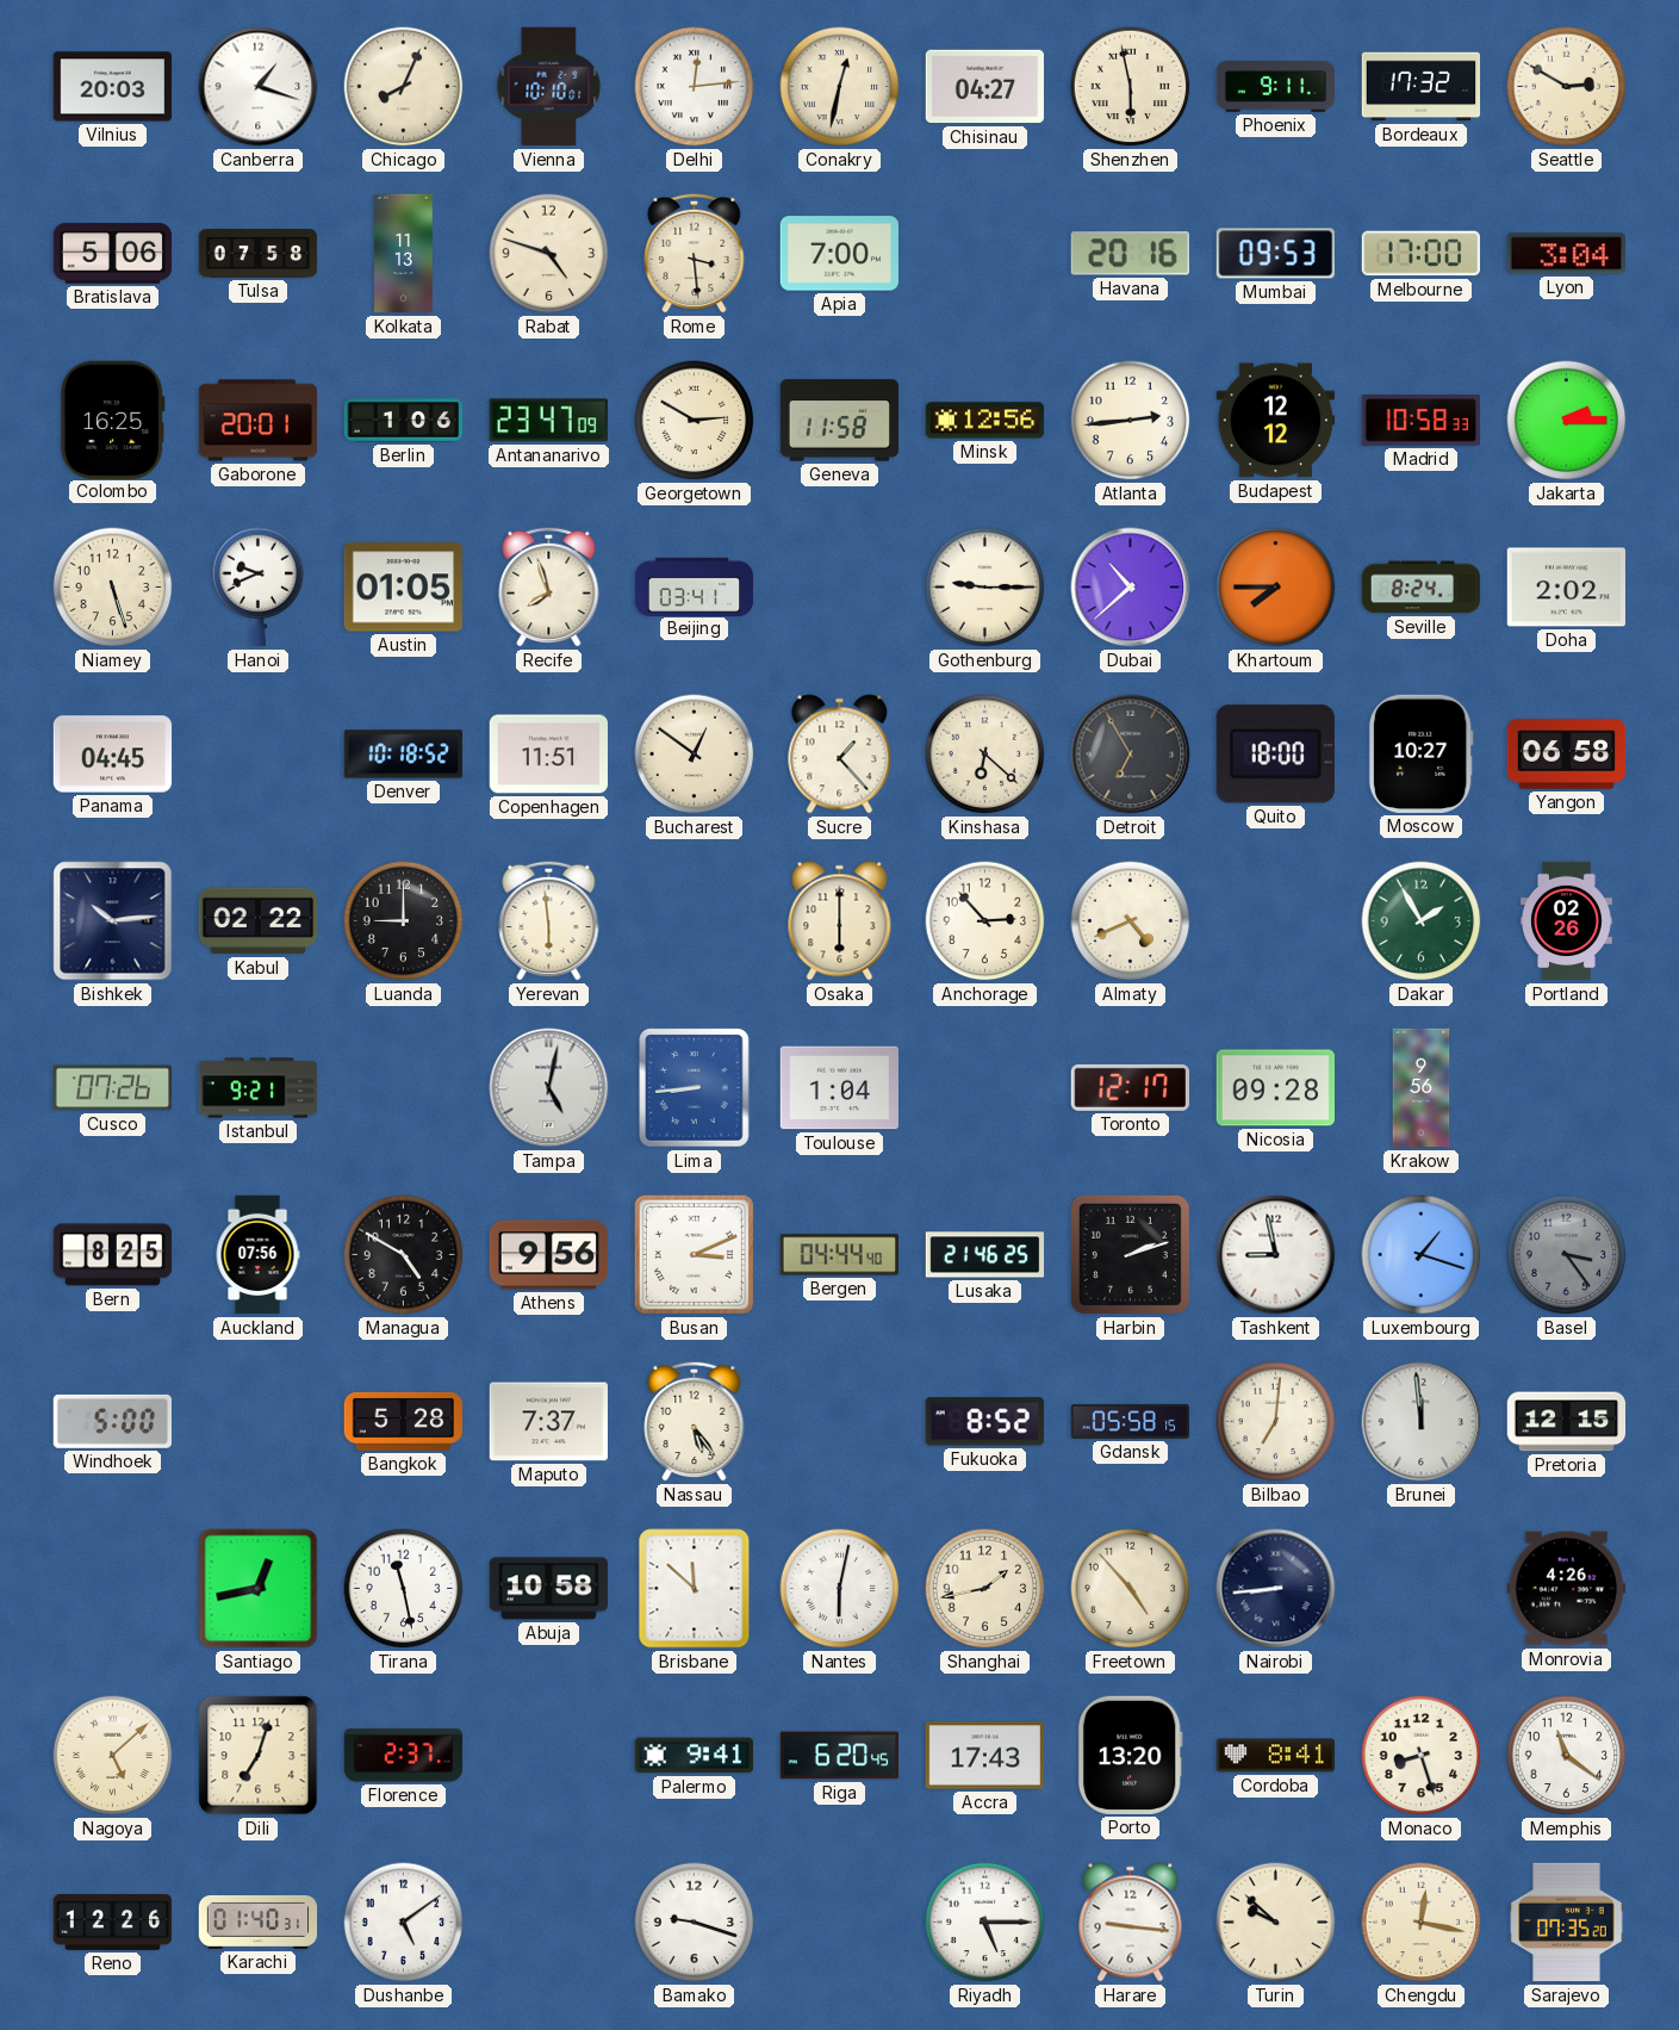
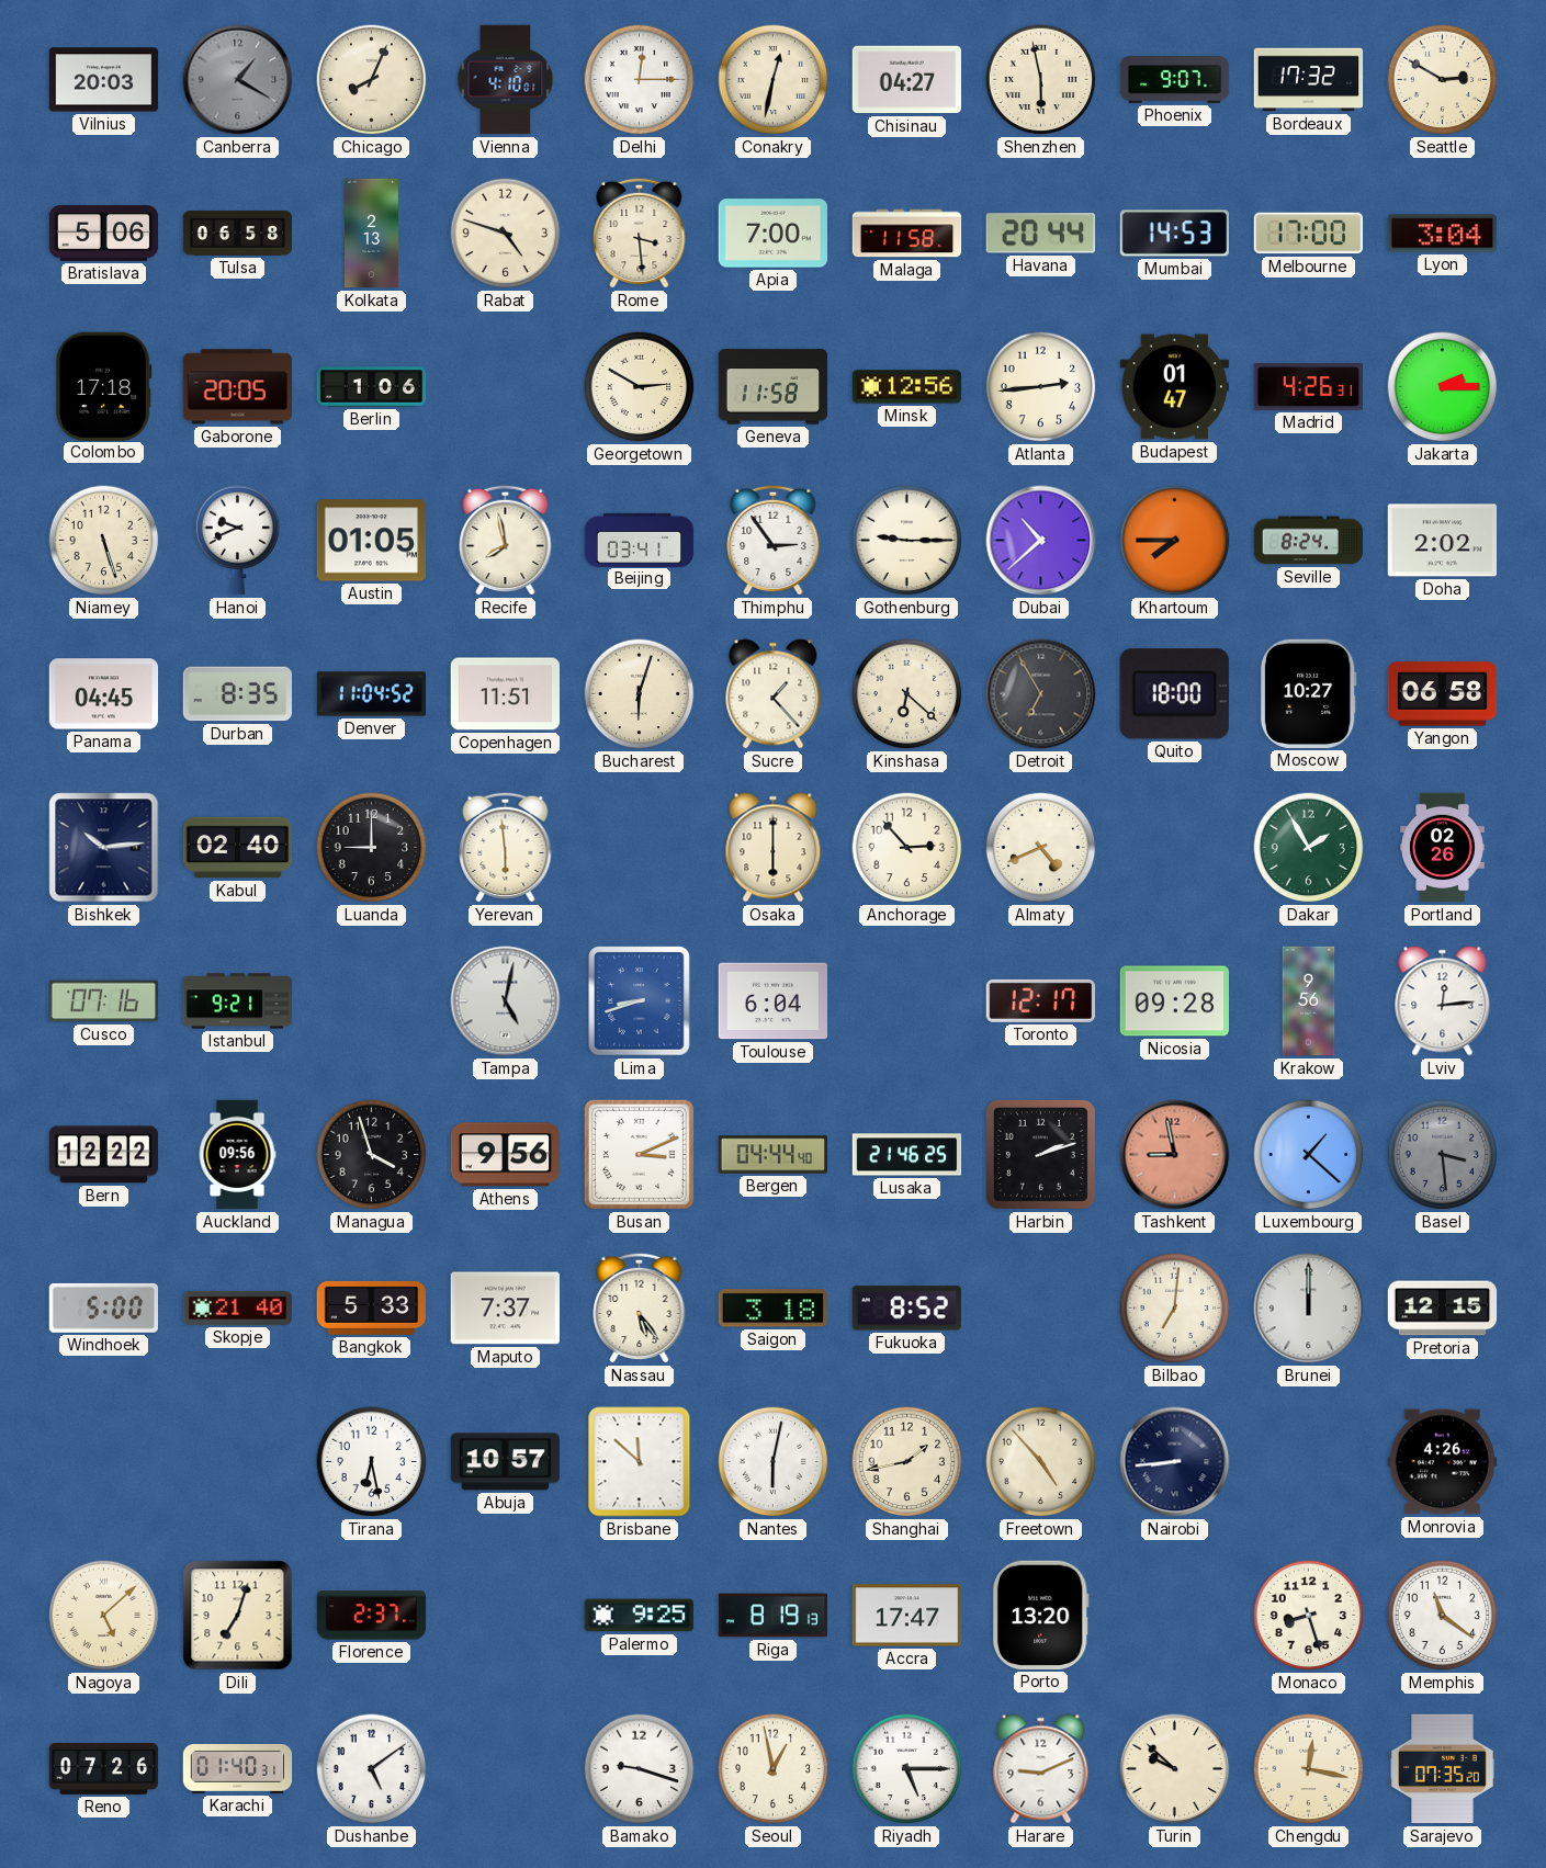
Canberra: 1:18 -> 1:20
Canberra dial: white -> grey
Vienna: 10:10 -> 4:10
Delhi: 12:14 -> 12:15
Phoenix: 9:11 -> 9:07
Tulsa: 07:58 -> 06:58
Kolkata: 11:13 -> 2:13
Malaga: none -> 11:58
Havana: 20:16 -> 20:44
Mumbai: 09:53 -> 14:53
Colombo: 16:25 -> 17:18
Gaborone: 20:01 -> 20:05
Antananarivo: 23:47 -> none
Budapest: 12:12 -> 01:47
Madrid: 10:58 -> 4:26
Recife: 7:57 -> 7:58
Thimphu: none -> 2:54
Durban: none -> 8:35
Denver: 10:18 -> 11:04
Bucharest: 12:51 -> 6:03
Kabul: 02:22 -> 02:40
Cusco: 07:26 -> 07:16
Lima: 8:44 -> 8:42
Toulouse: 1:04 -> 6:04
Lviv: none -> 12:14
Bern: 8:25 -> 12:22
Auckland: 07:56 -> 09:56
Managua: 4:50 -> 3:57
Tashkent dial: white -> salmon
Luxembourg: 1:18 -> 1:22
Basel: 3:24 -> 3:29
Skopje: none -> 21:40
Bangkok: 5:28 -> 5:33
Saigon: none -> 3:18
Gdansk: 05:58 -> none
Brunei: 11:59 -> 12:00
Santiago: 12:43 -> none
Tirana: 11:28 -> 6:28
Abuja: 10:58 -> 10:57
Palermo: 9:41 -> 9:25
Riga: 6:20 -> 8:19
Accra: 17:43 -> 17:47
Cordoba: 8:41 -> none
Reno: 12:26 -> 07:26
Seoul: none -> 12:58
Harare: 9:16 -> 9:11
